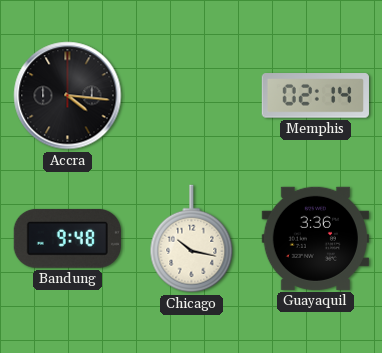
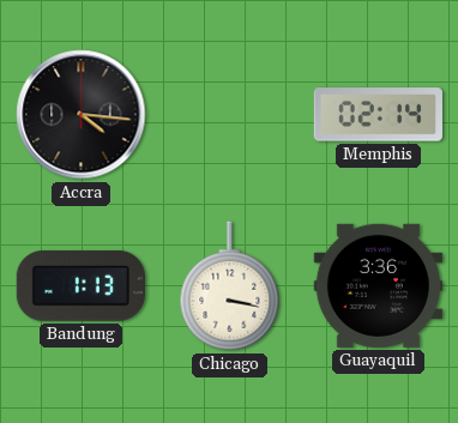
Bandung: 9:48 -> 1:13
Chicago: 10:17 -> 3:17
